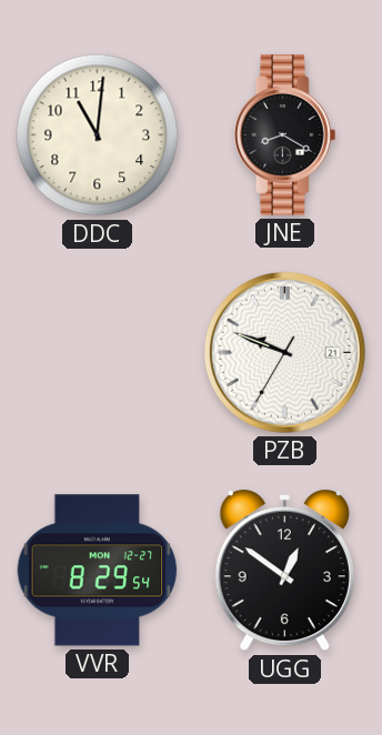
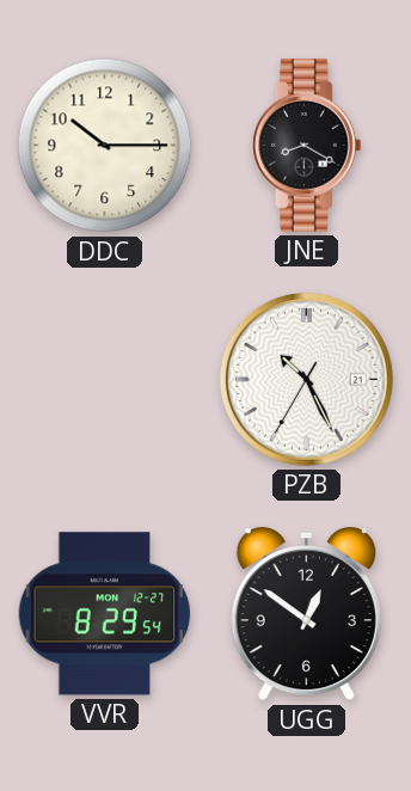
DDC: 11:01 -> 10:15
PZB: 9:48 -> 10:25
